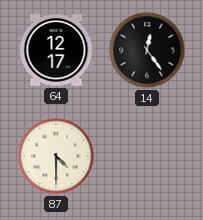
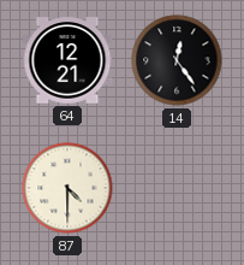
64: 12:17 -> 12:21
